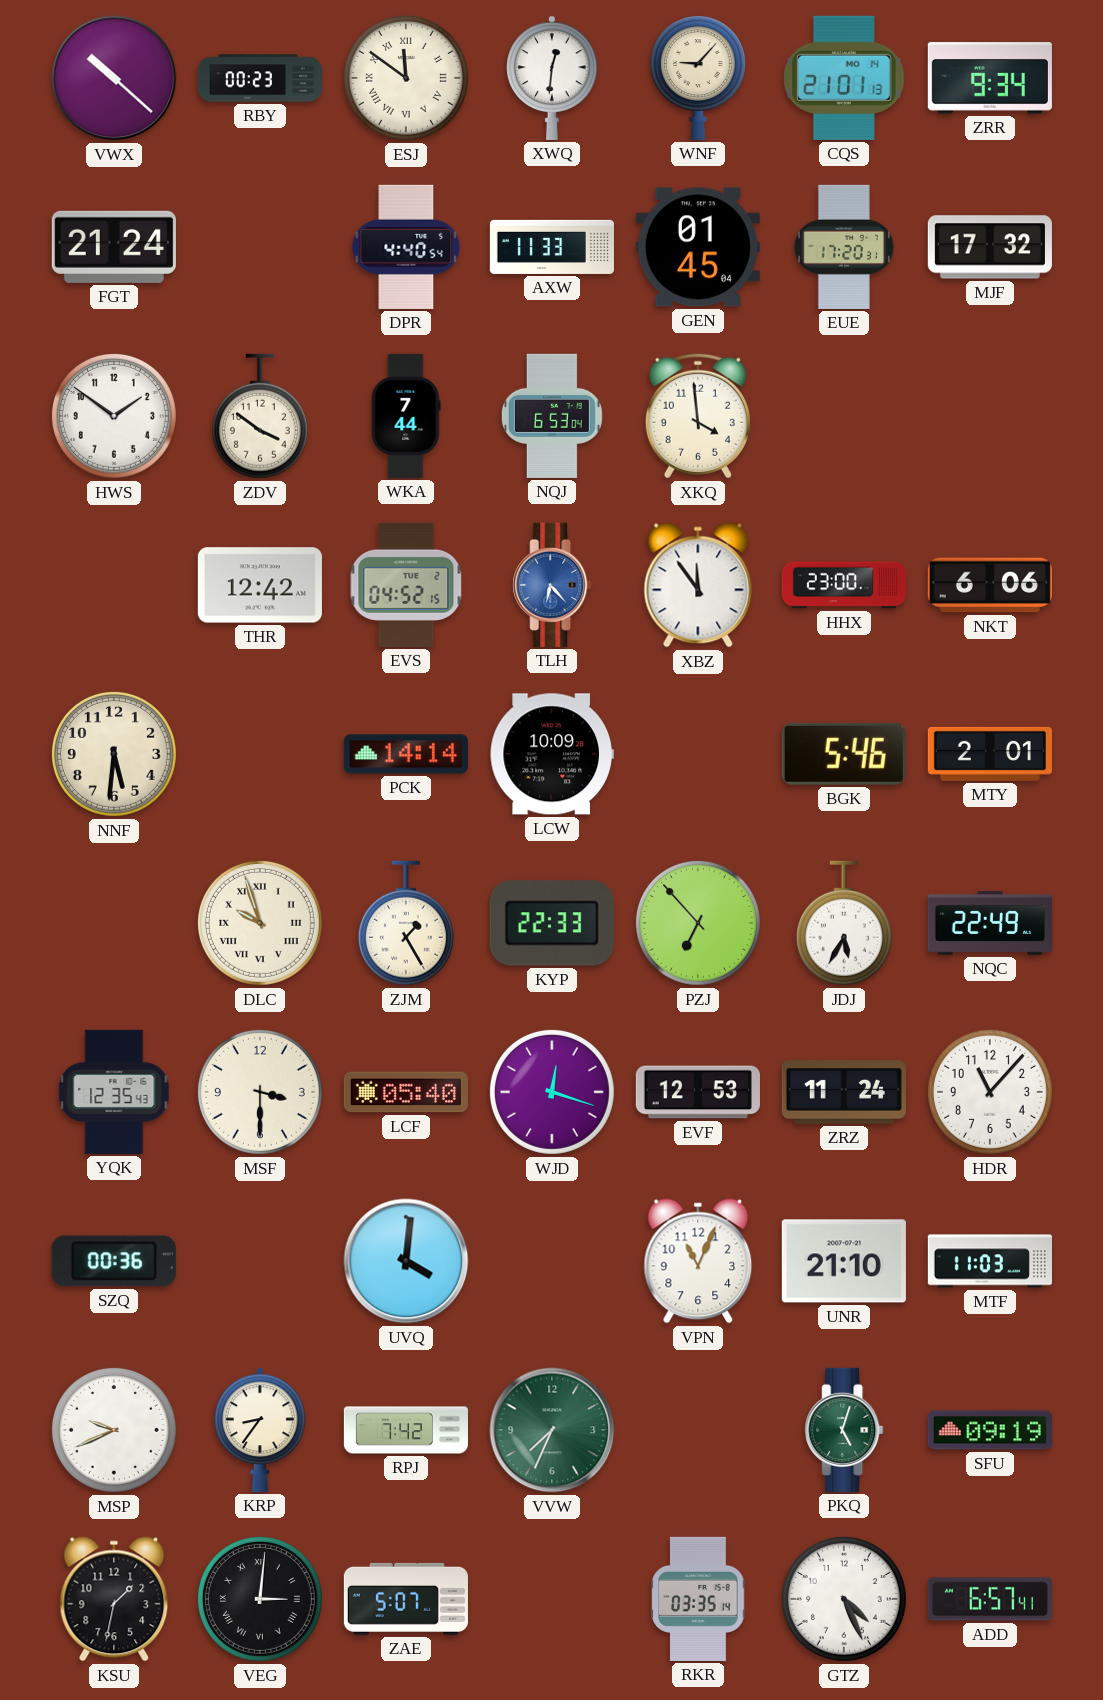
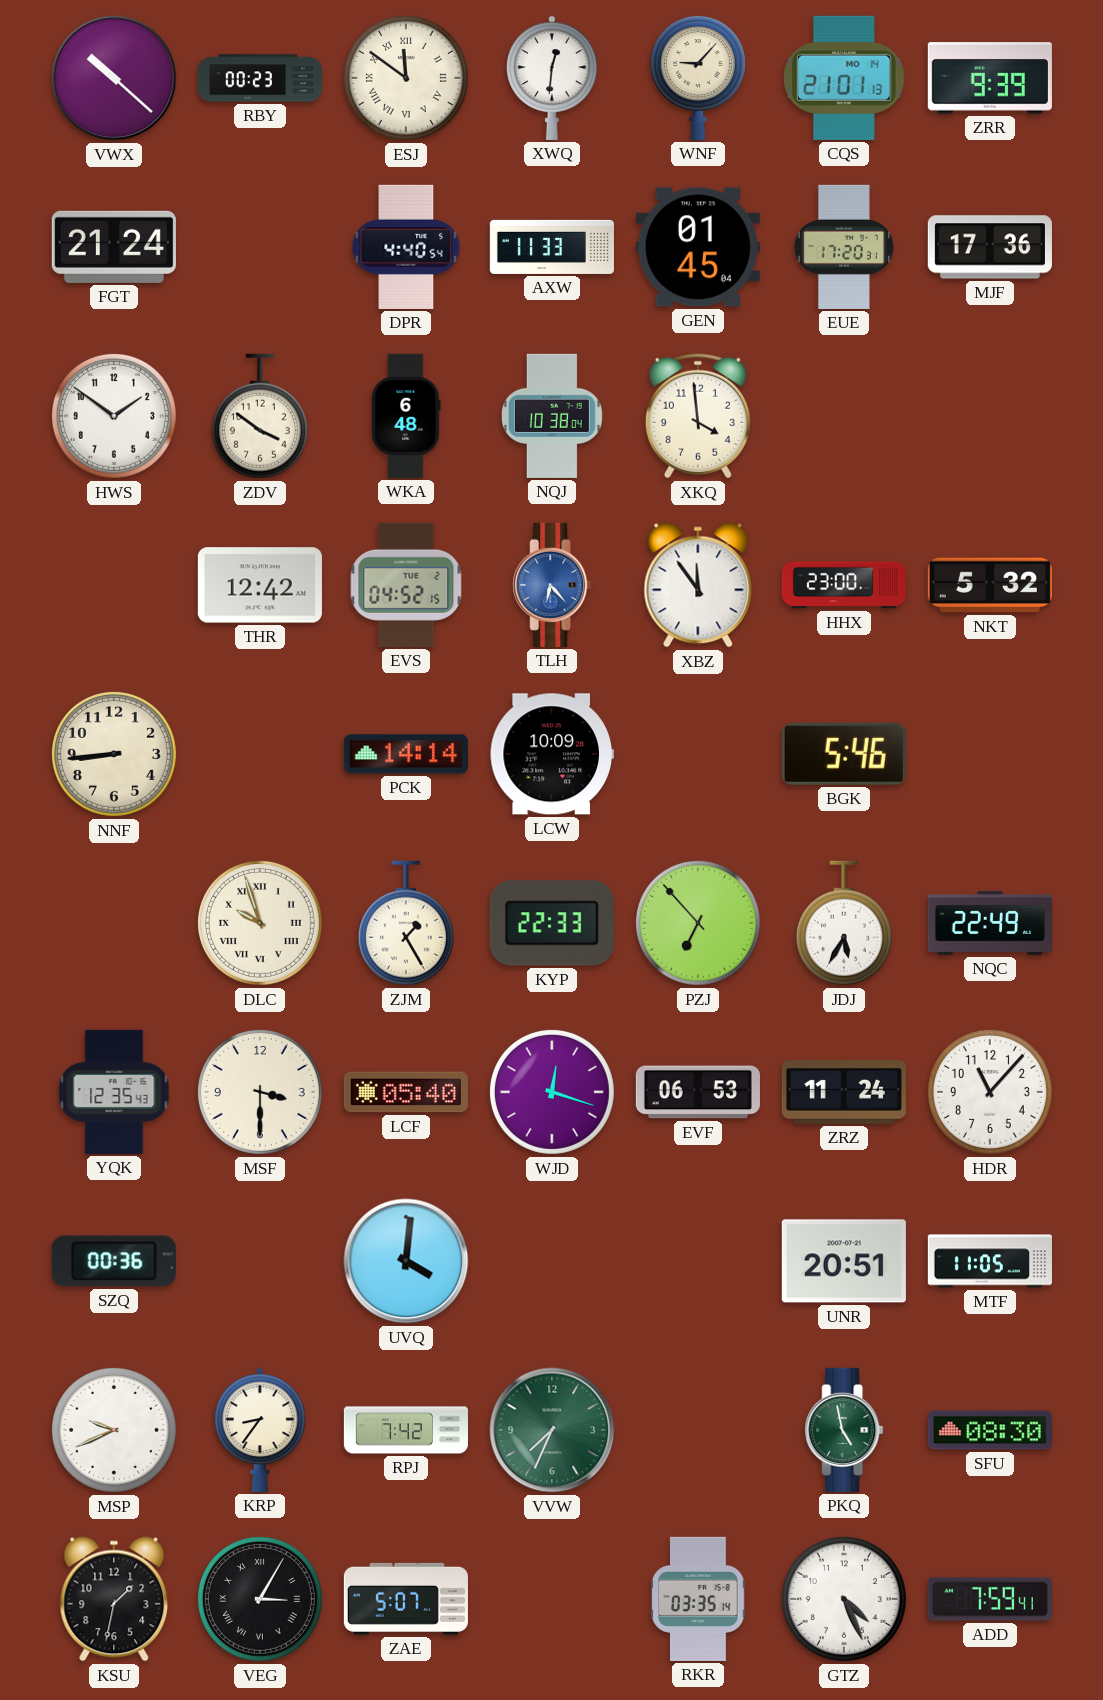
ZRR: 9:34 -> 9:39
MJF: 17:32 -> 17:36
WKA: 7:44 -> 6:48
NQJ: 6:53 -> 10:38
NKT: 6:06 -> 5:32
NNF: 5:31 -> 8:44
MTY: 2:01 -> none
EVF: 12:53 -> 06:53
VPN: 11:04 -> none
UNR: 21:10 -> 20:51
MTF: 11:03 -> 11:05
PKQ: 5:03 -> 4:58
SFU: 09:19 -> 08:30
VEG: 3:01 -> 3:05
ADD: 6:57 -> 7:59
